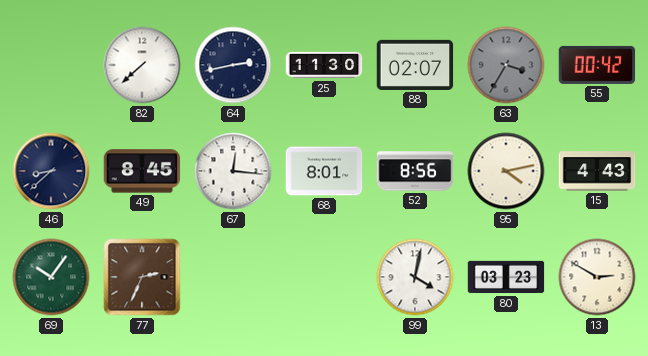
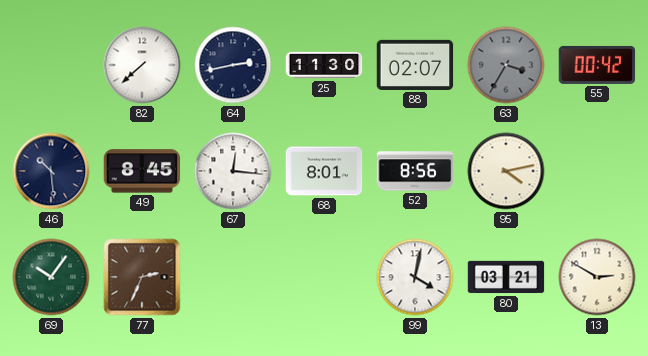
46: 8:38 -> 10:29
15: 4:43 -> none
80: 03:23 -> 03:21
